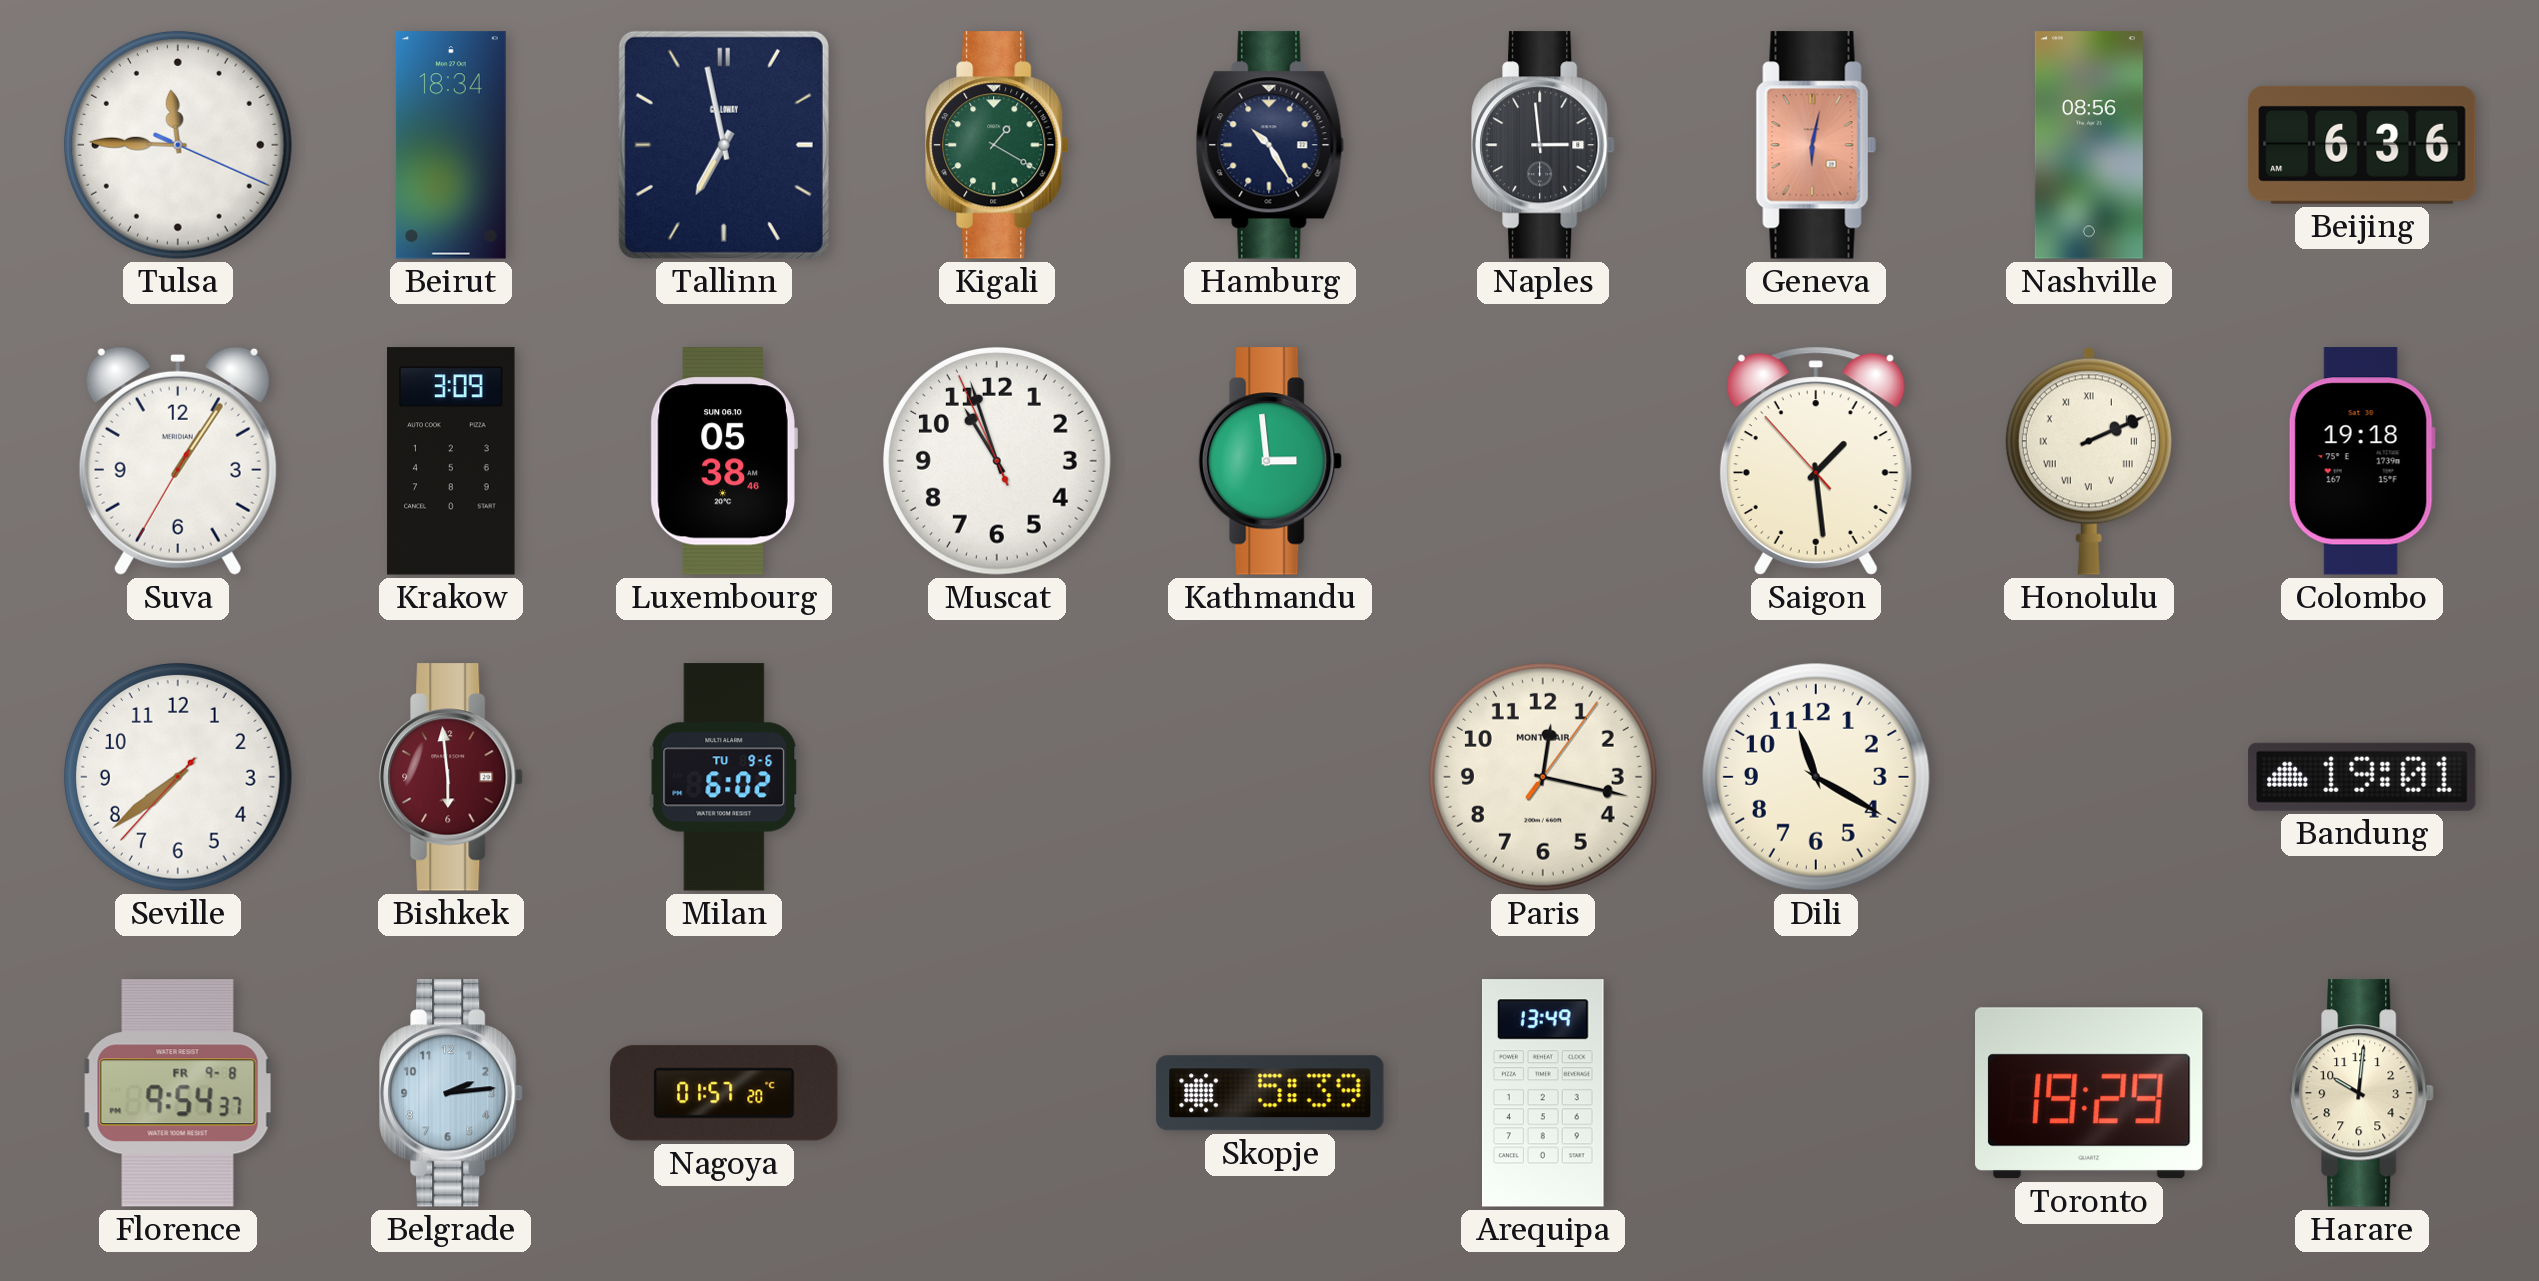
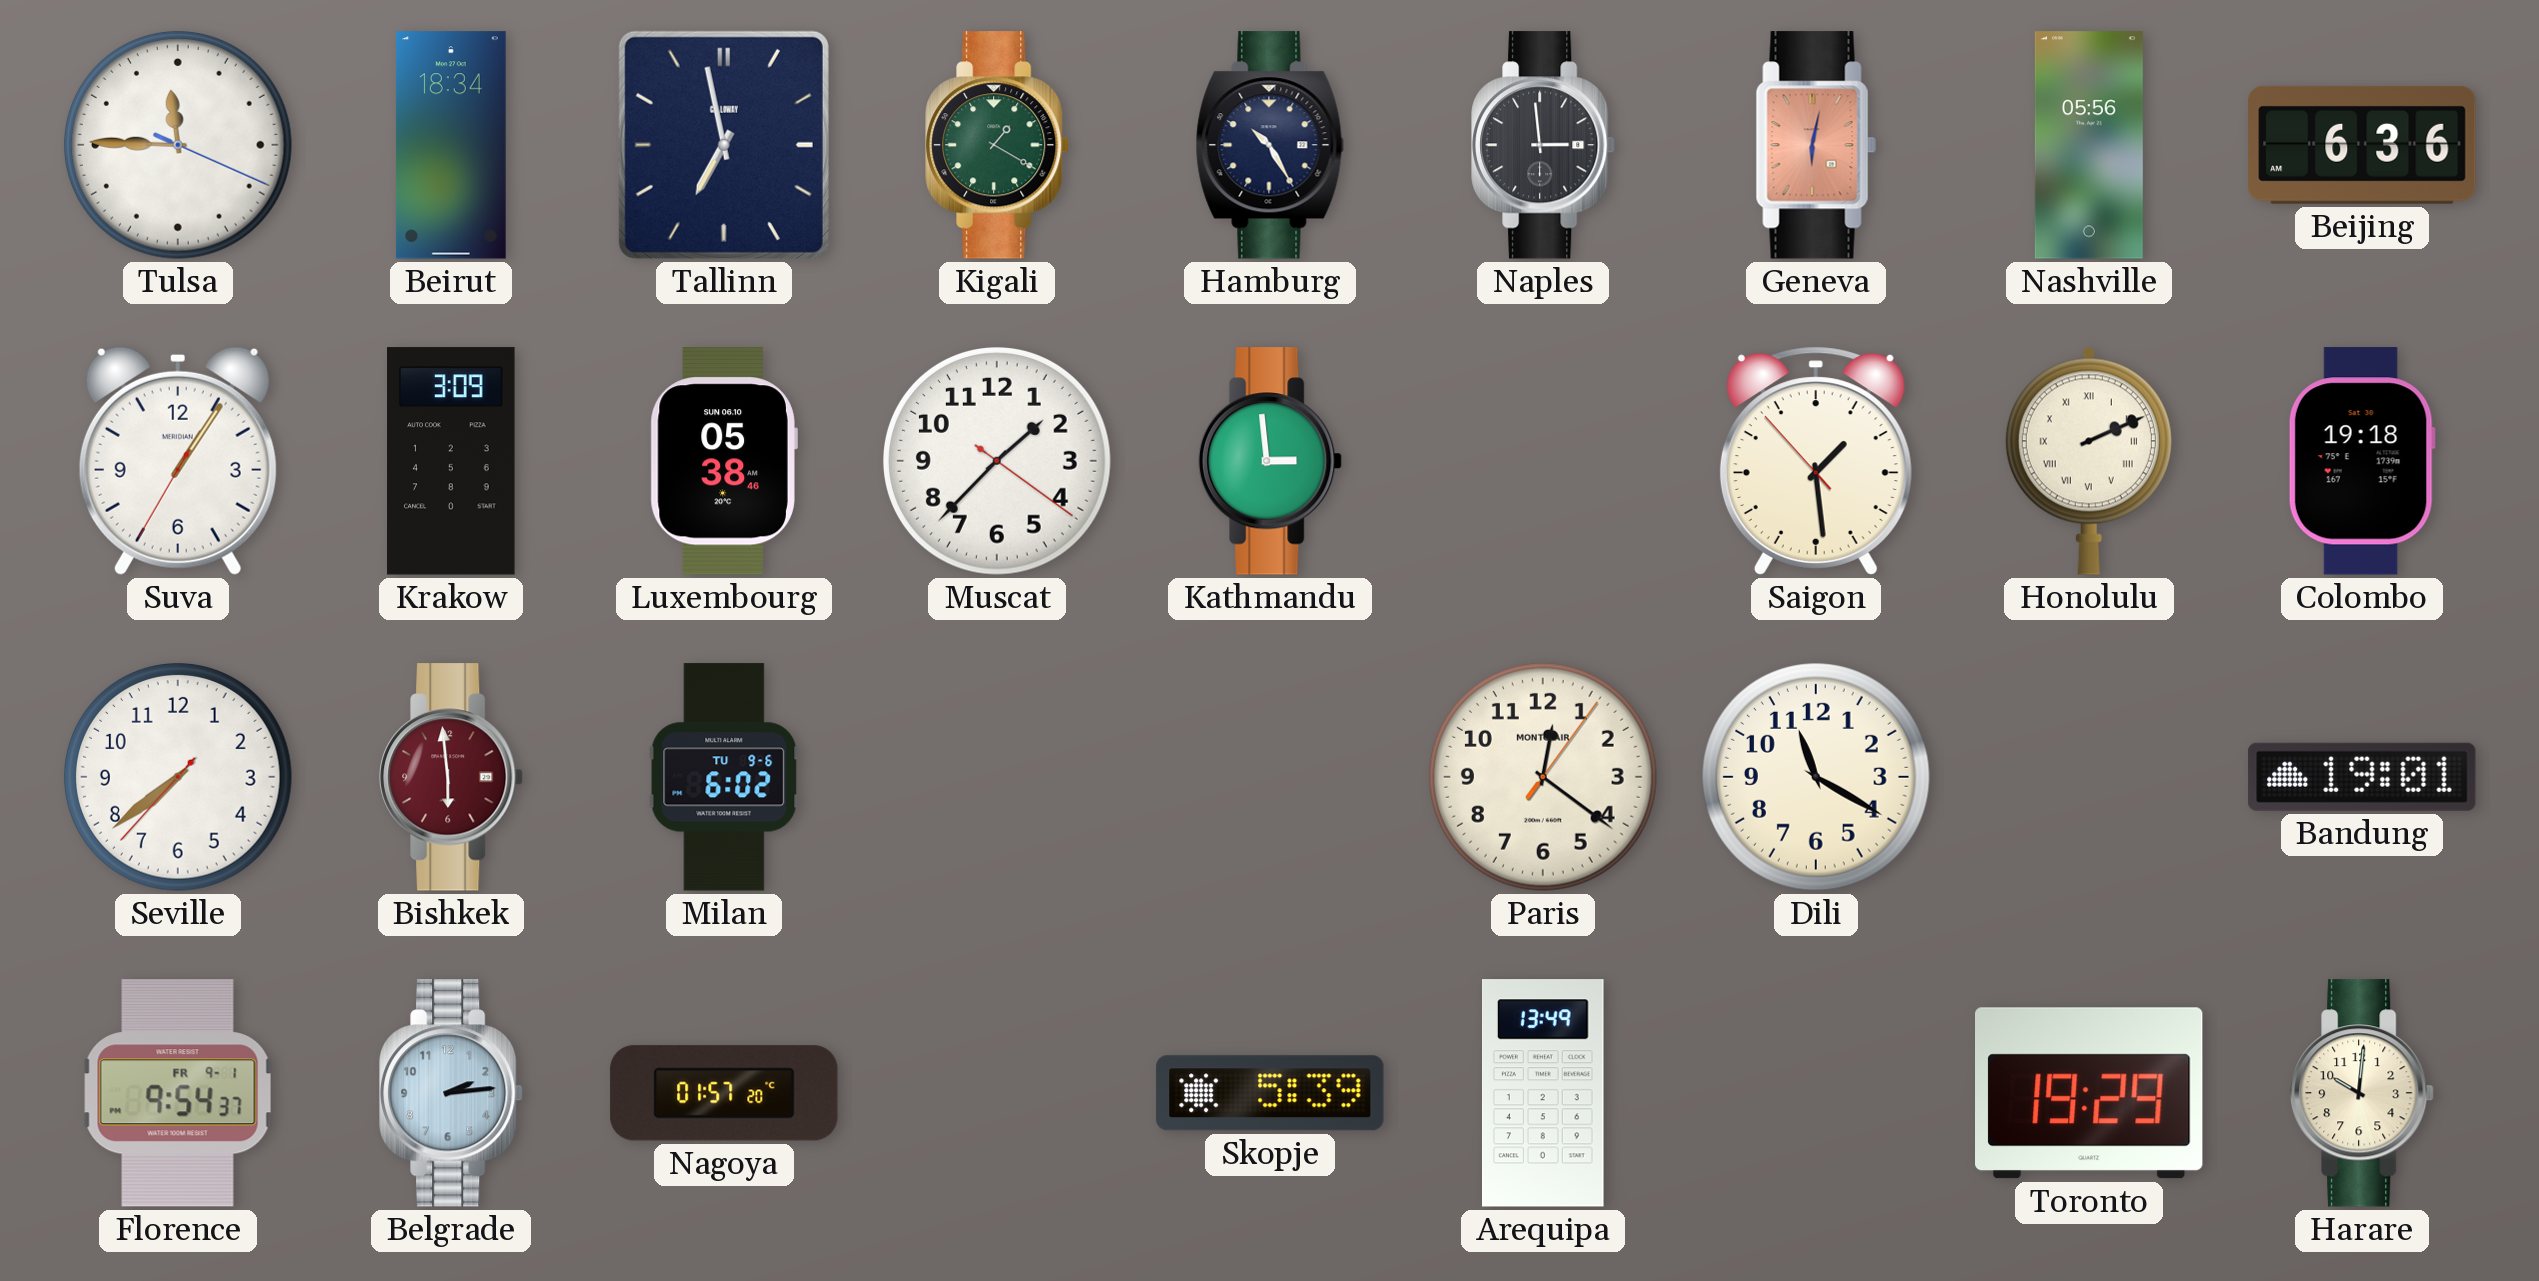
Nashville: 08:56 -> 05:56
Muscat: 10:56 -> 1:37
Paris: 12:17 -> 12:21
Florence date: FR 9-8 -> FR 9-1
